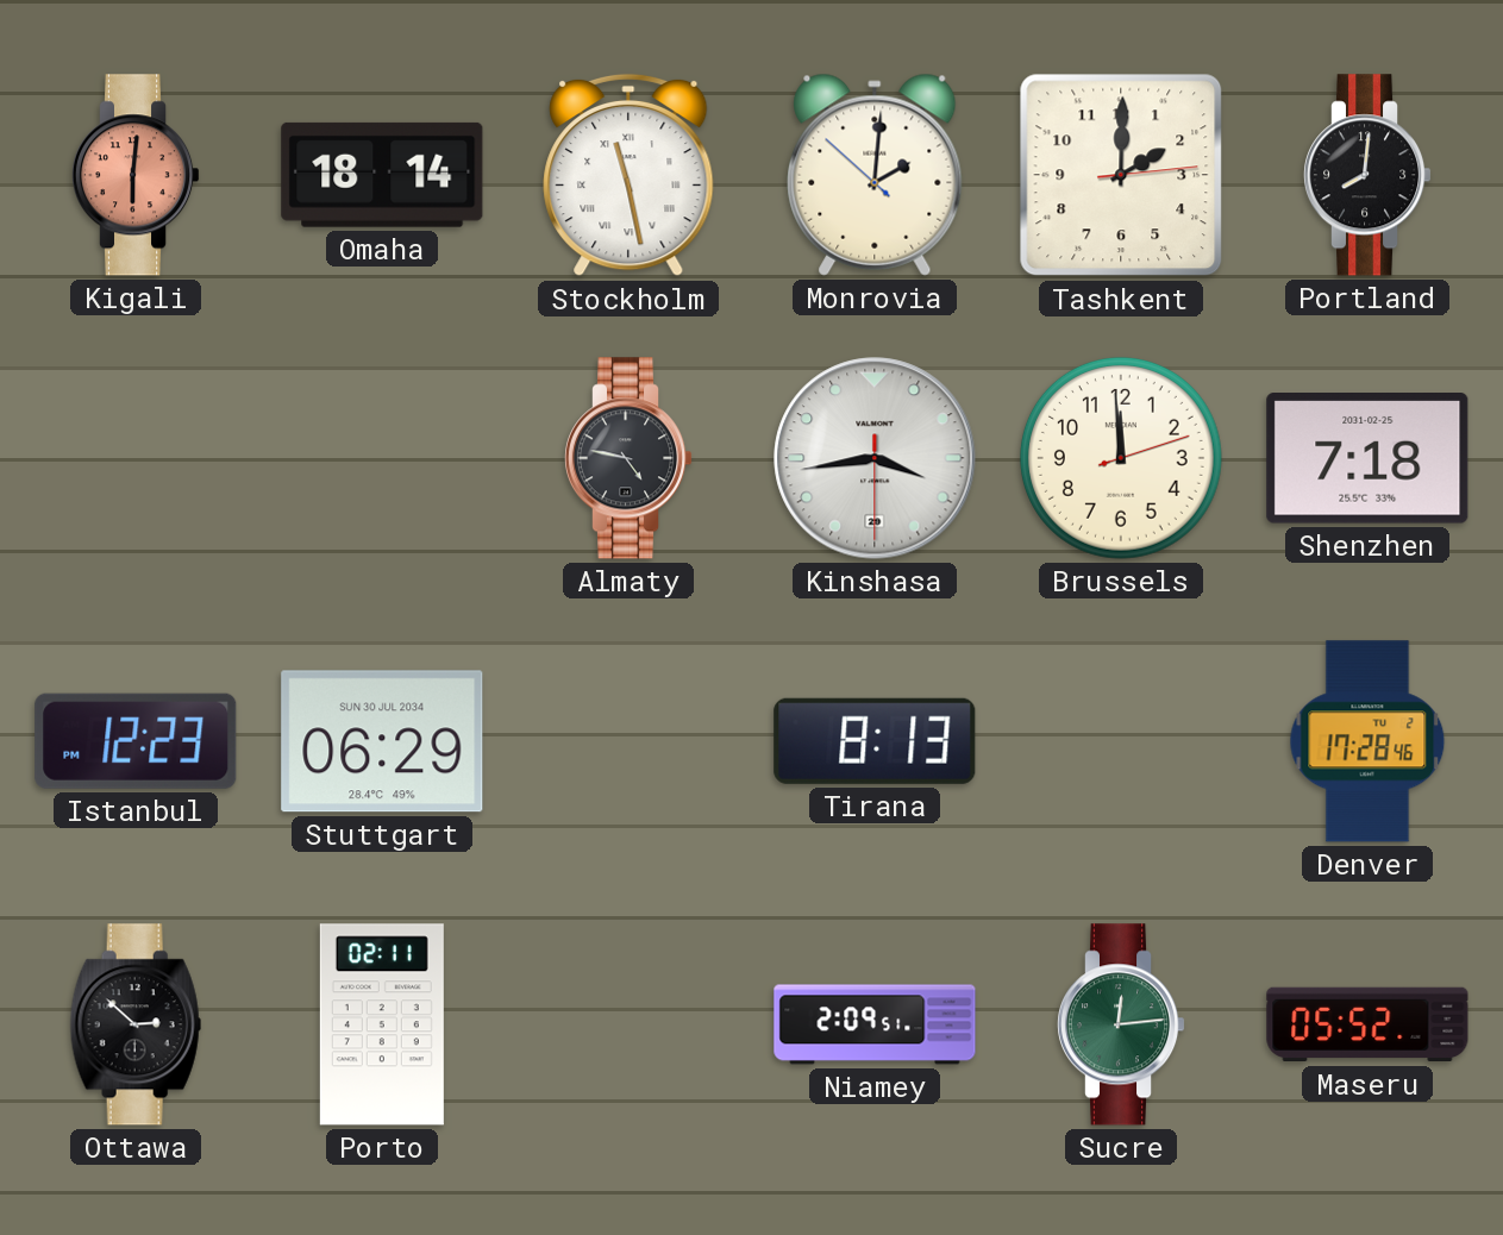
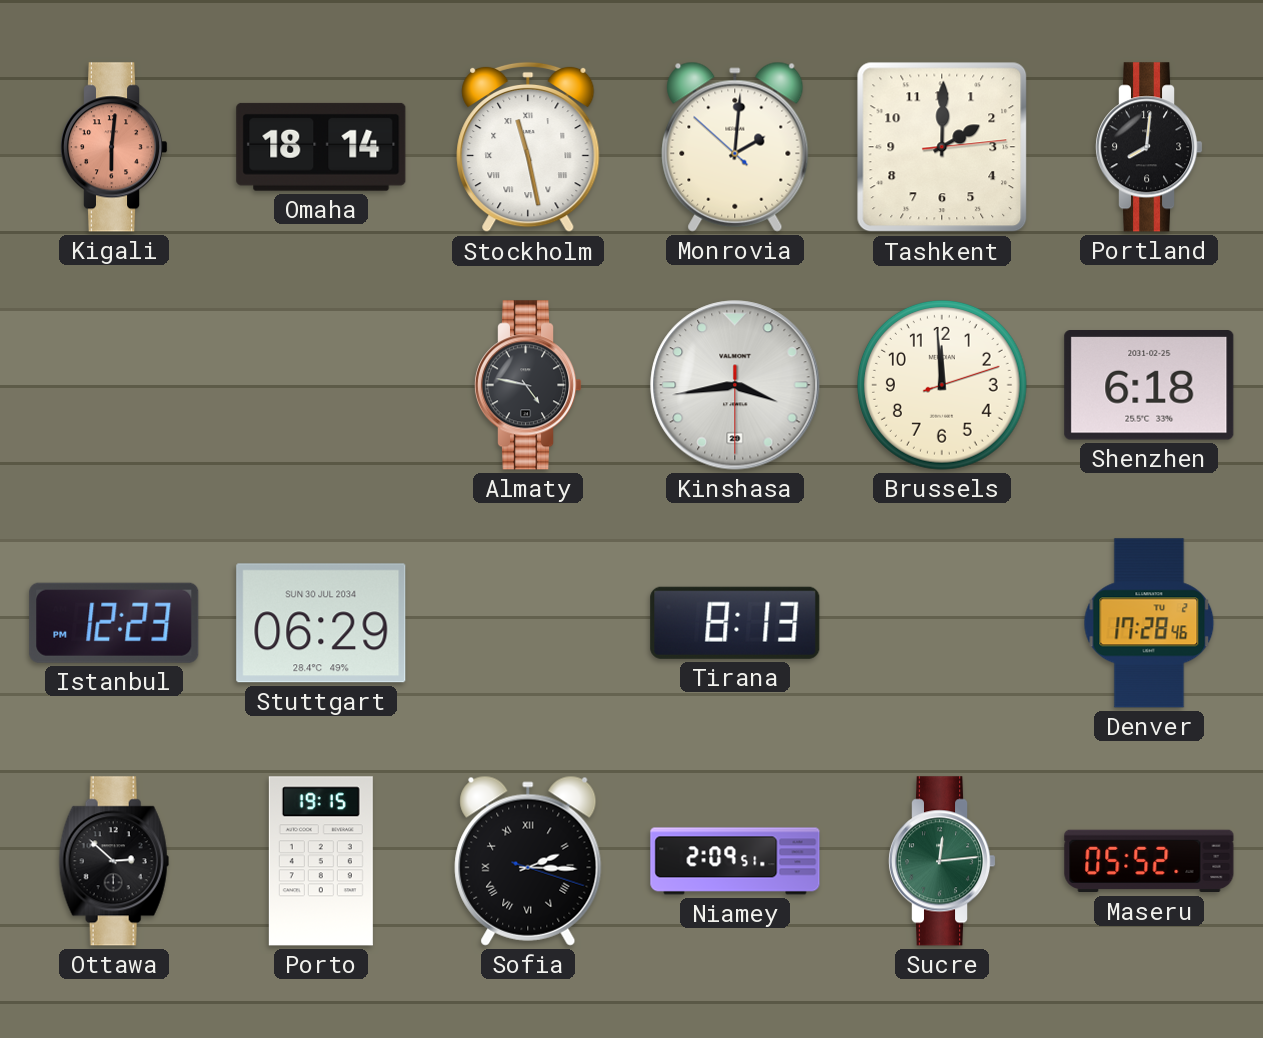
Shenzhen: 7:18 -> 6:18
Porto: 02:11 -> 19:15
Sofia: none -> 2:15
